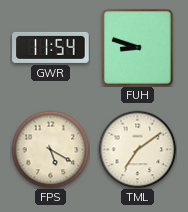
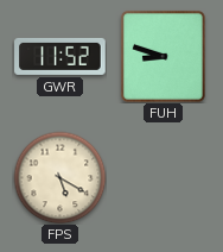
GWR: 11:54 -> 11:52
TML: 7:09 -> none
